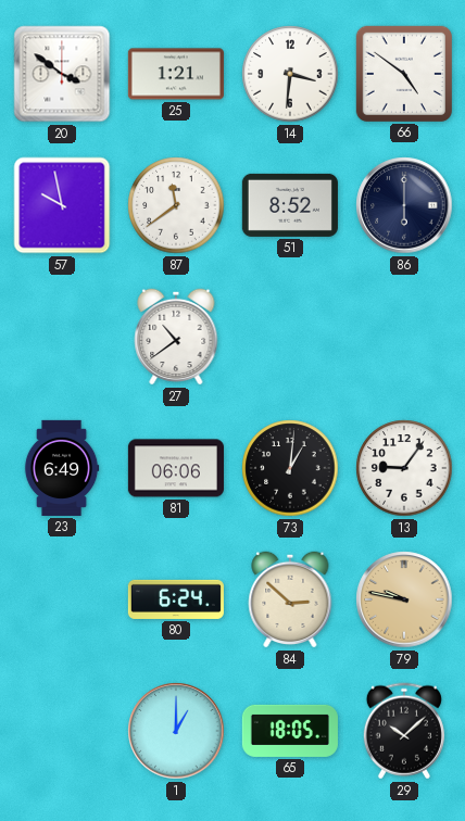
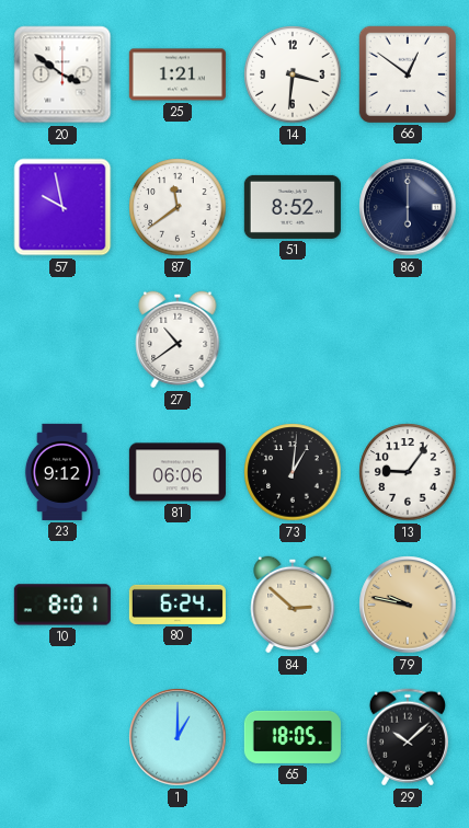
66: 4:51 -> 12:51
23: 6:49 -> 9:12
10: none -> 8:01
